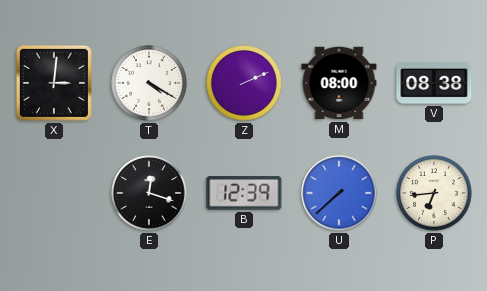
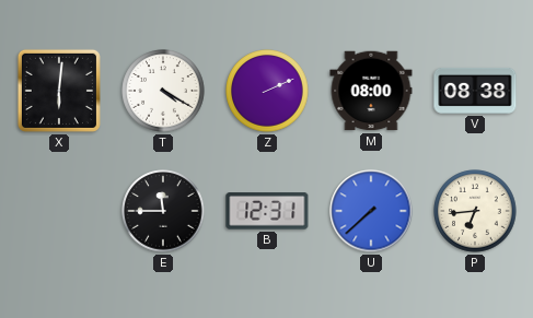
X: 3:01 -> 6:01
E: 12:18 -> 11:45
B: 12:39 -> 12:31
